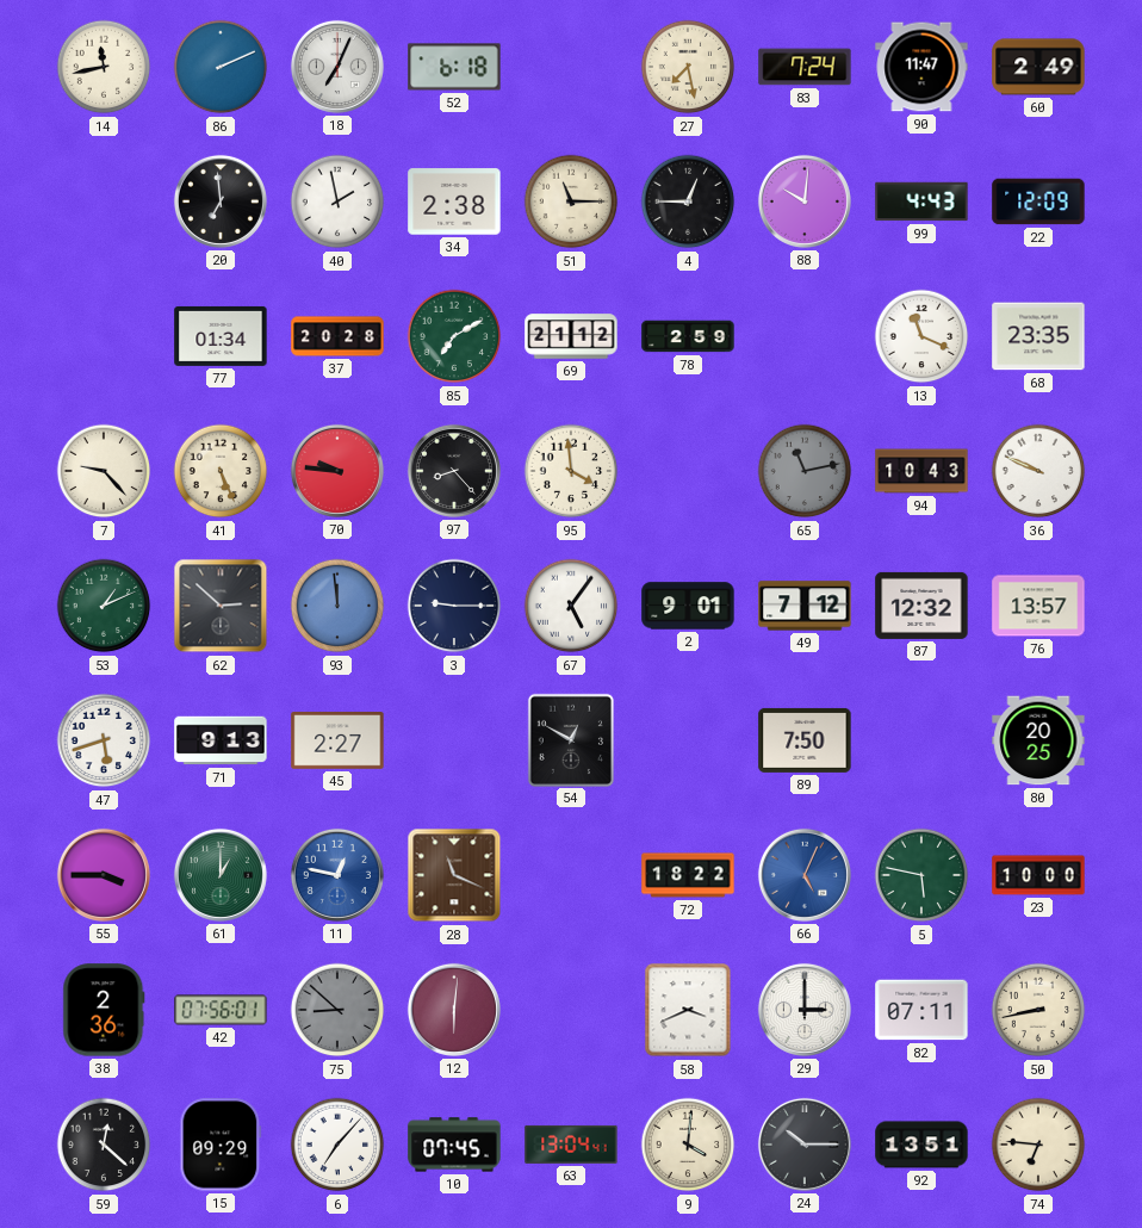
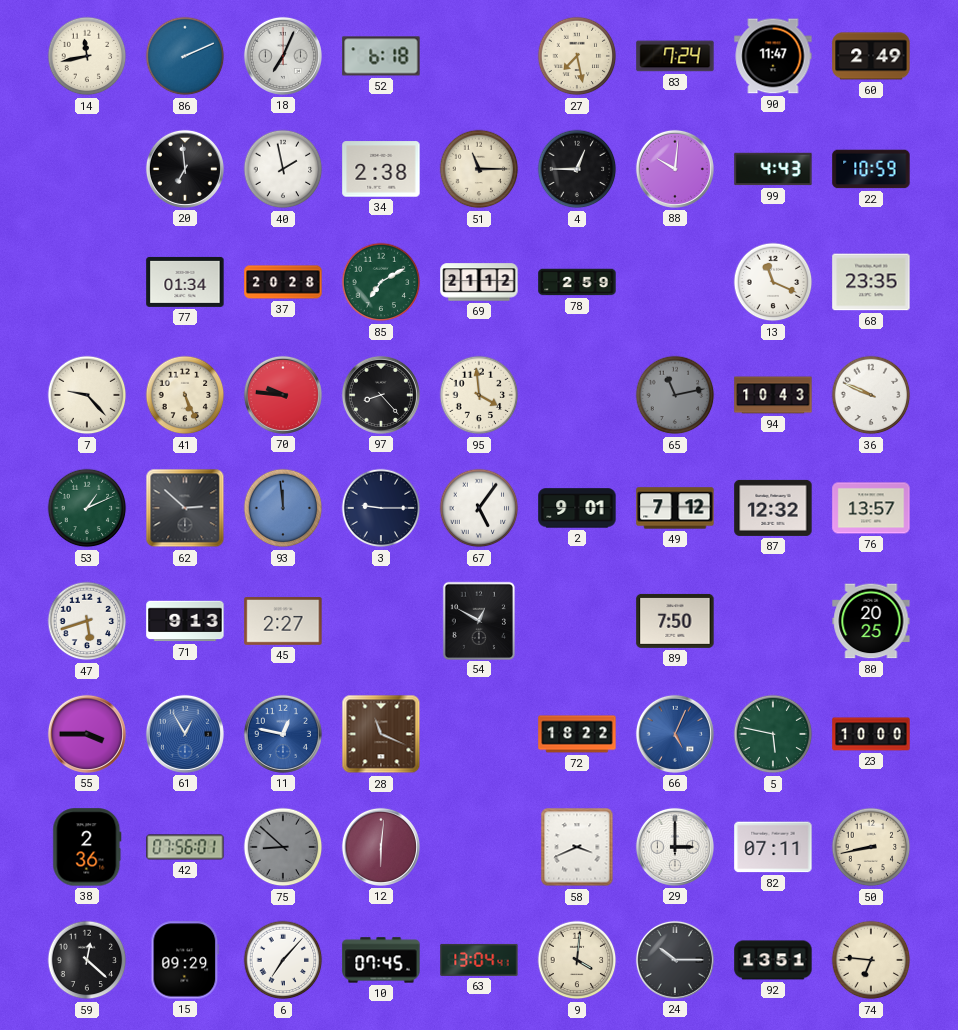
22: 12:09 -> 10:59
61: 1:00 -> 12:55
61 dial: green -> blue
